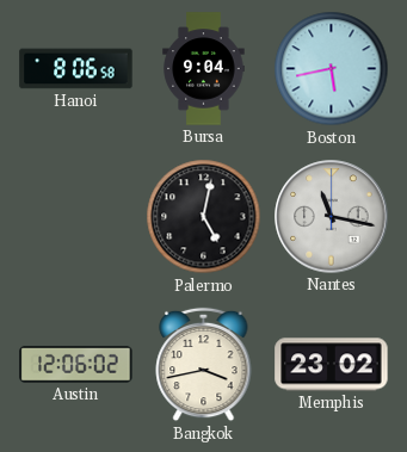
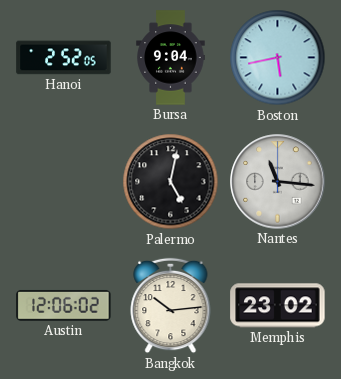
Hanoi: 8:06 -> 2:52
Nantes: 11:17 -> 11:16
Bangkok: 3:43 -> 10:14
